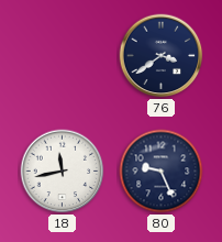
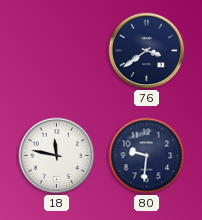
18: 11:43 -> 11:47
80: 9:26 -> 9:31
